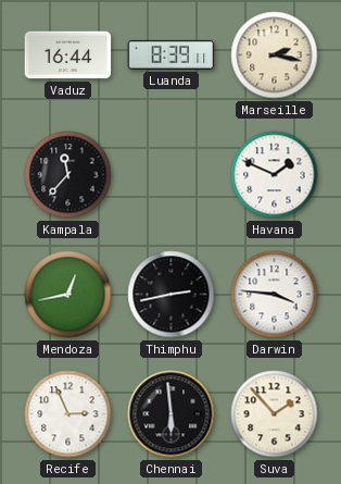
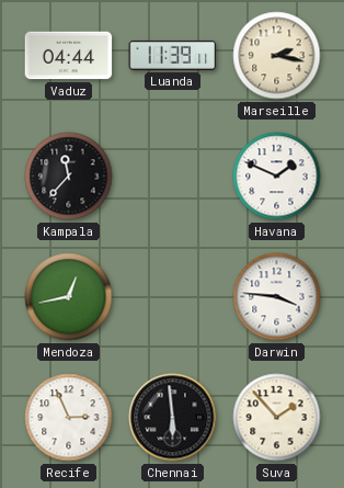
Vaduz: 16:44 -> 04:44
Luanda: 8:39 -> 11:39
Thimphu: 2:43 -> none
